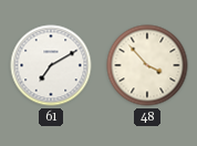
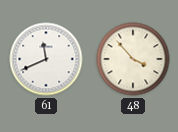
61: 7:10 -> 11:41
